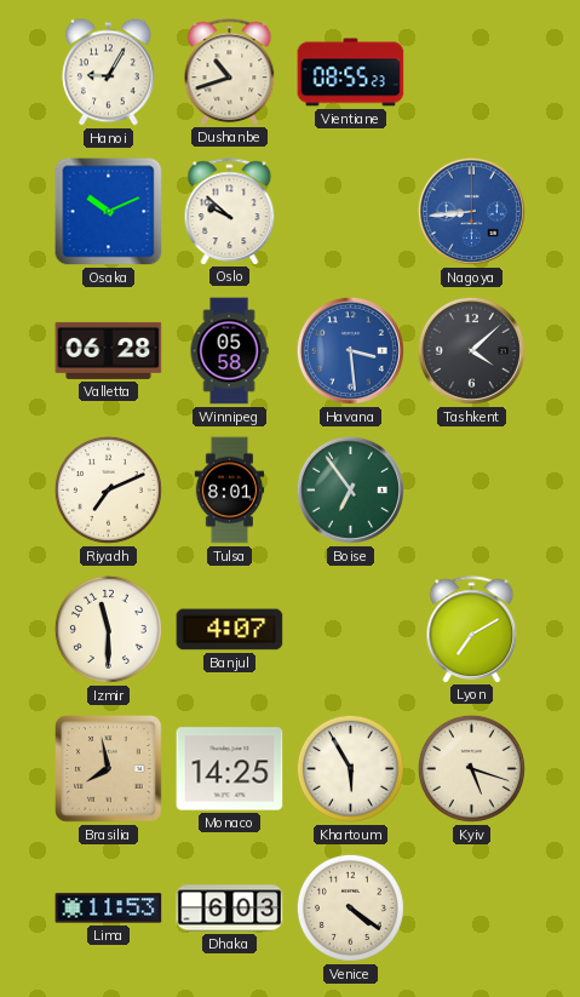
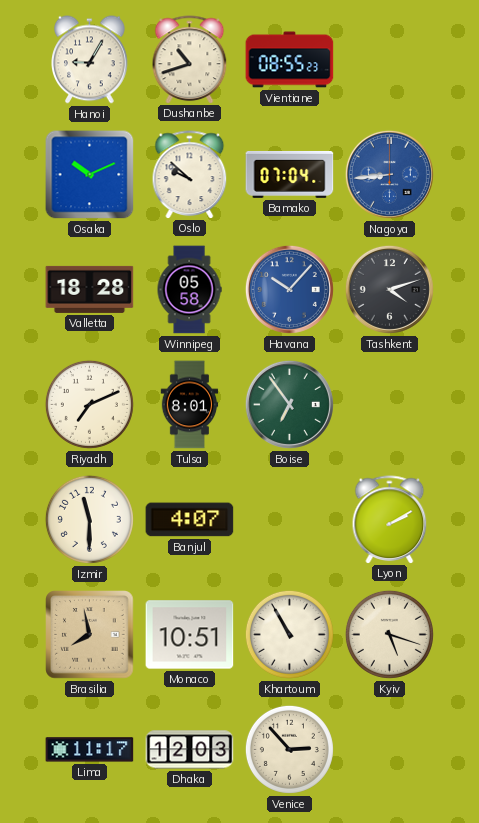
Bamako: none -> 07:04
Valletta: 06:28 -> 18:28
Havana: 3:29 -> 10:07
Tashkent: 4:08 -> 4:12
Lyon: 7:10 -> 2:10
Monaco: 14:25 -> 10:51
Khartoum: 5:55 -> 10:55
Lima: 11:53 -> 11:17
Dhaka: 6:03 -> 12:03
Venice: 4:21 -> 2:53
